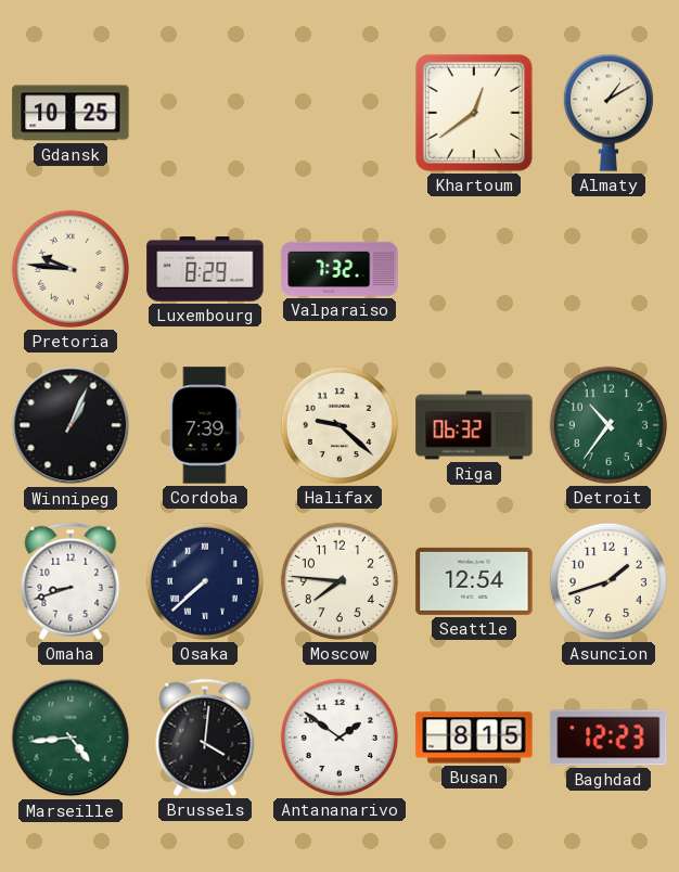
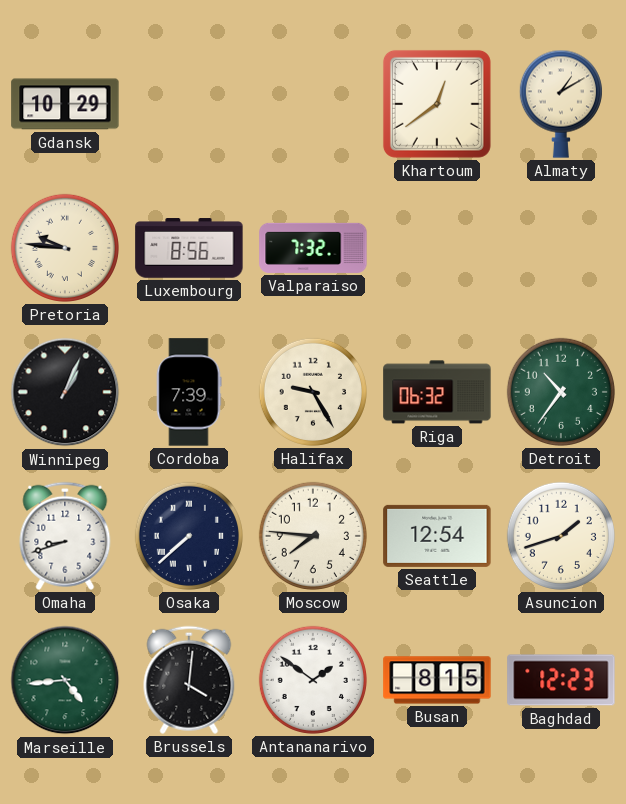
Gdansk: 10:25 -> 10:29
Luxembourg: 8:29 -> 8:56
Halifax: 9:22 -> 9:25
